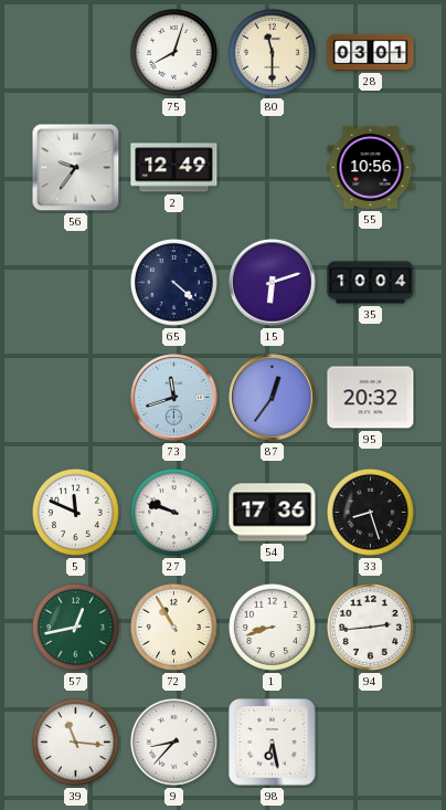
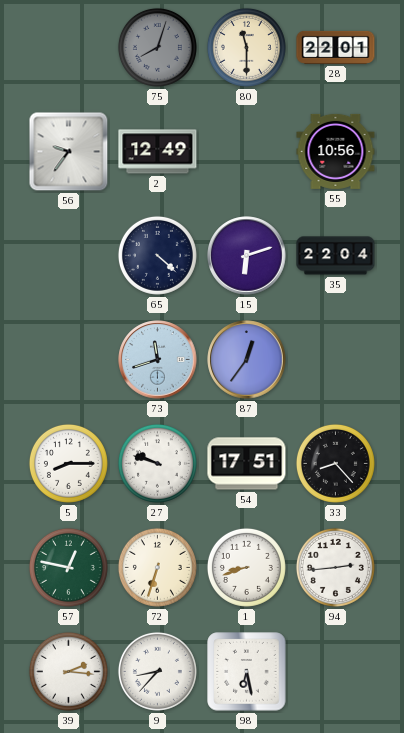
75 dial: white -> grey
28: 03:01 -> 22:01
35: 10:04 -> 22:04
95: 20:32 -> none
5: 11:49 -> 8:15
54: 17:36 -> 17:51
33: 8:27 -> 8:23
57: 12:43 -> 12:47
72: 10:55 -> 6:33
39: 11:16 -> 2:16
